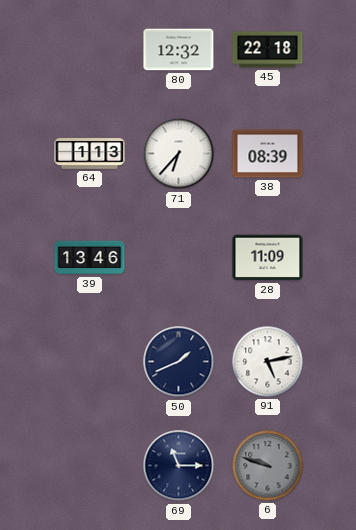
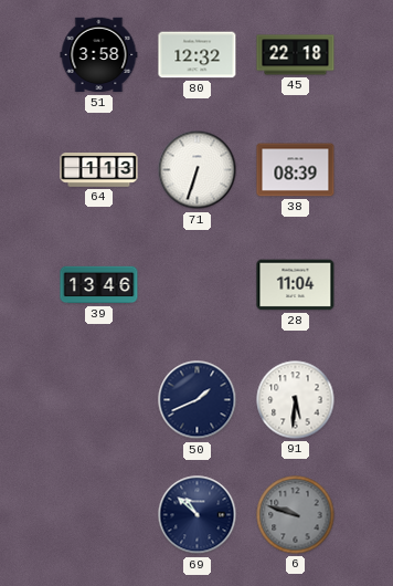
51: none -> 3:58
71: 6:37 -> 6:33
28: 11:09 -> 11:04
91: 5:13 -> 5:31
69: 11:15 -> 10:52
